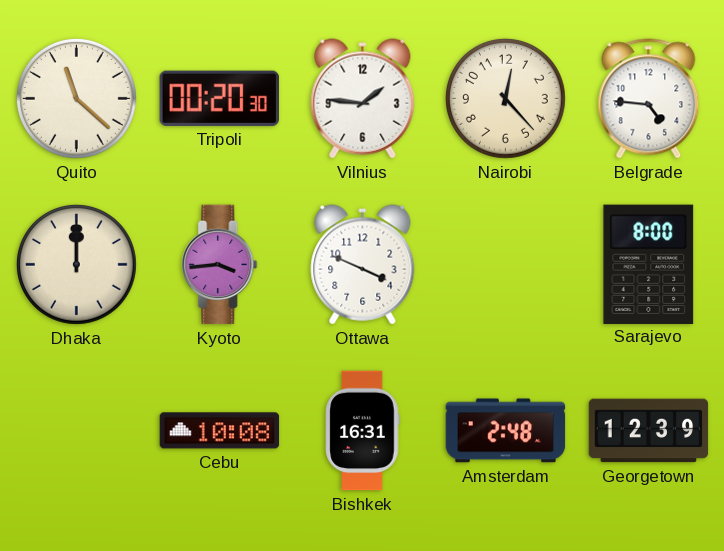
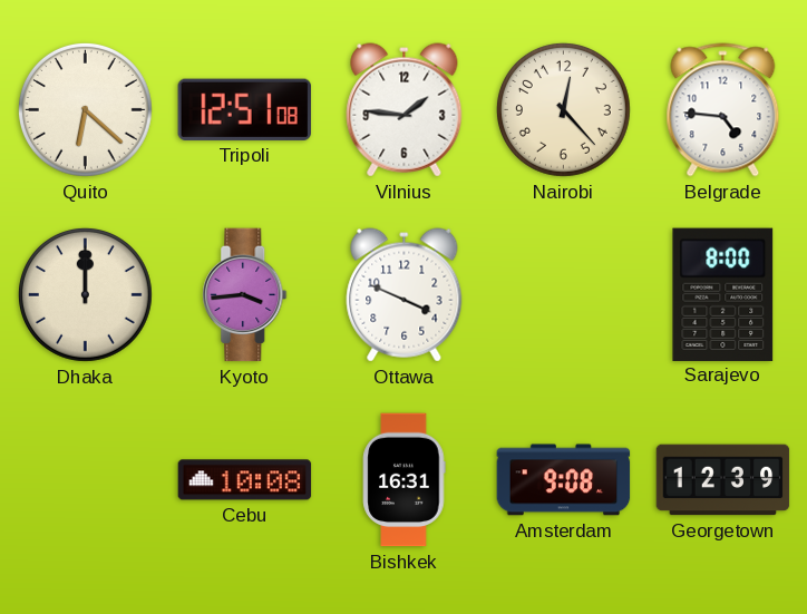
Quito: 11:22 -> 6:22
Tripoli: 00:20 -> 12:51
Amsterdam: 2:48 -> 9:08
